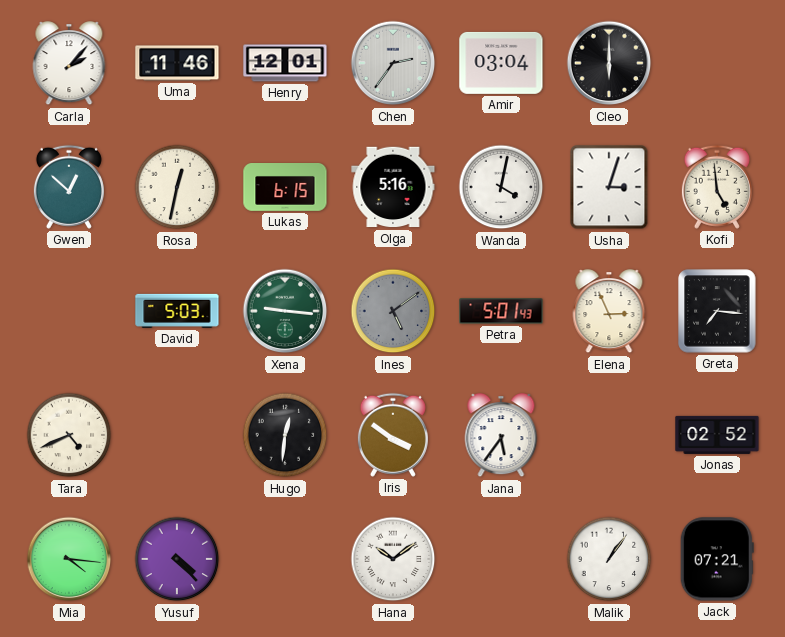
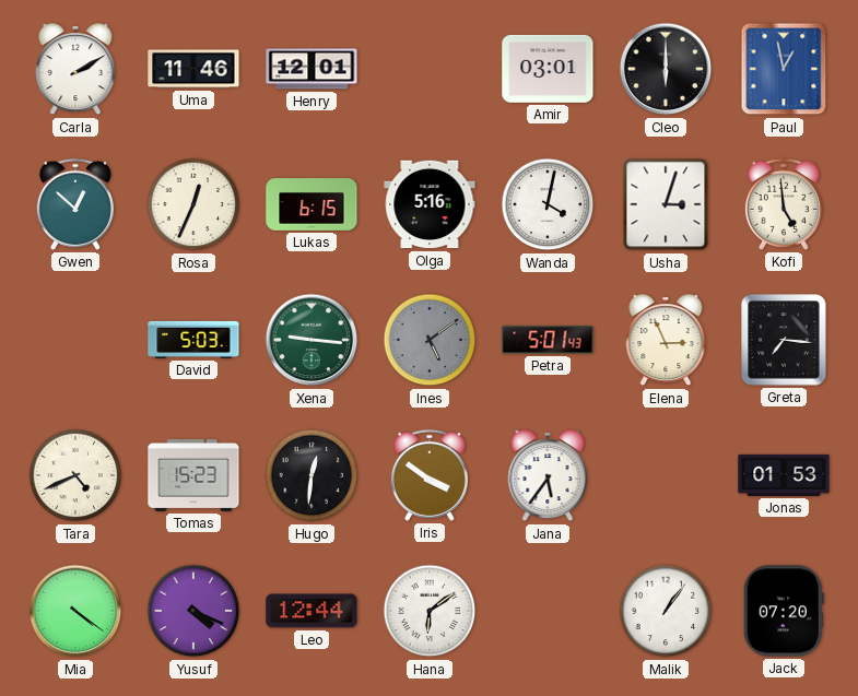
Carla: 2:07 -> 2:10
Chen: 2:36 -> none
Amir: 03:04 -> 03:01
Paul: none -> 12:58
Rosa: 12:32 -> 12:34
Tomas: none -> 15:23
Jonas: 02:52 -> 01:53
Mia: 4:16 -> 4:21
Yusuf: 4:23 -> 4:19
Leo: none -> 12:44
Hana: 10:09 -> 6:09
Jack: 07:21 -> 07:20
